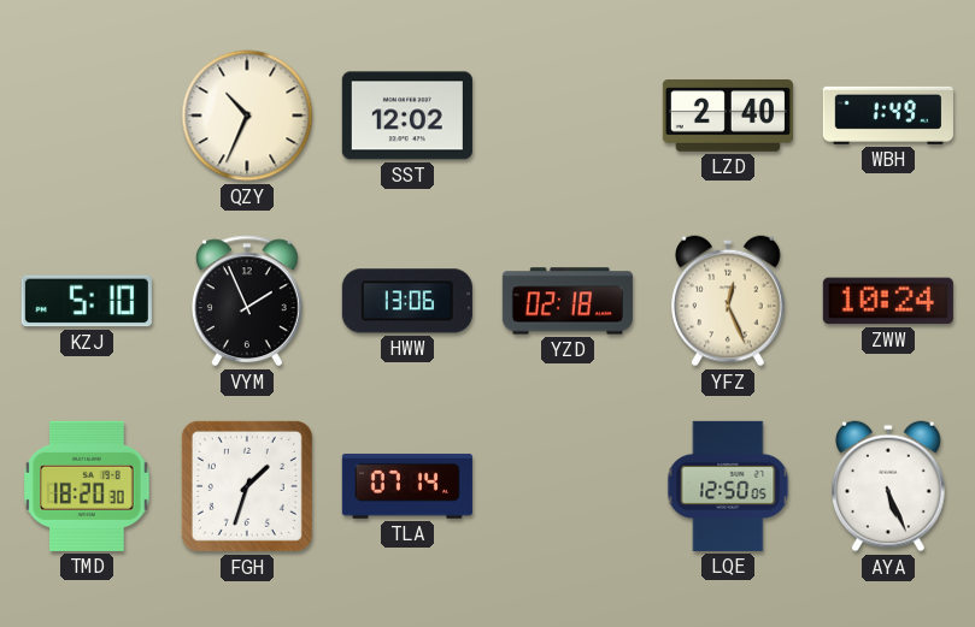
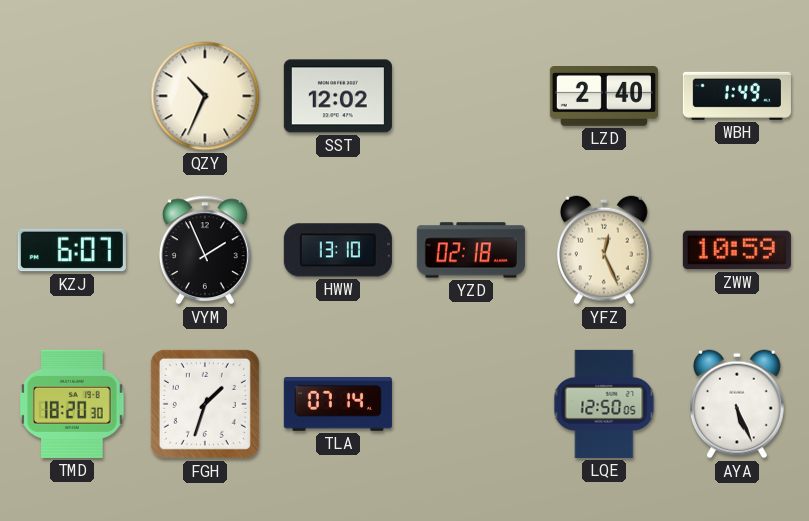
KZJ: 5:10 -> 6:07
HWW: 13:06 -> 13:10
ZWW: 10:24 -> 10:59
